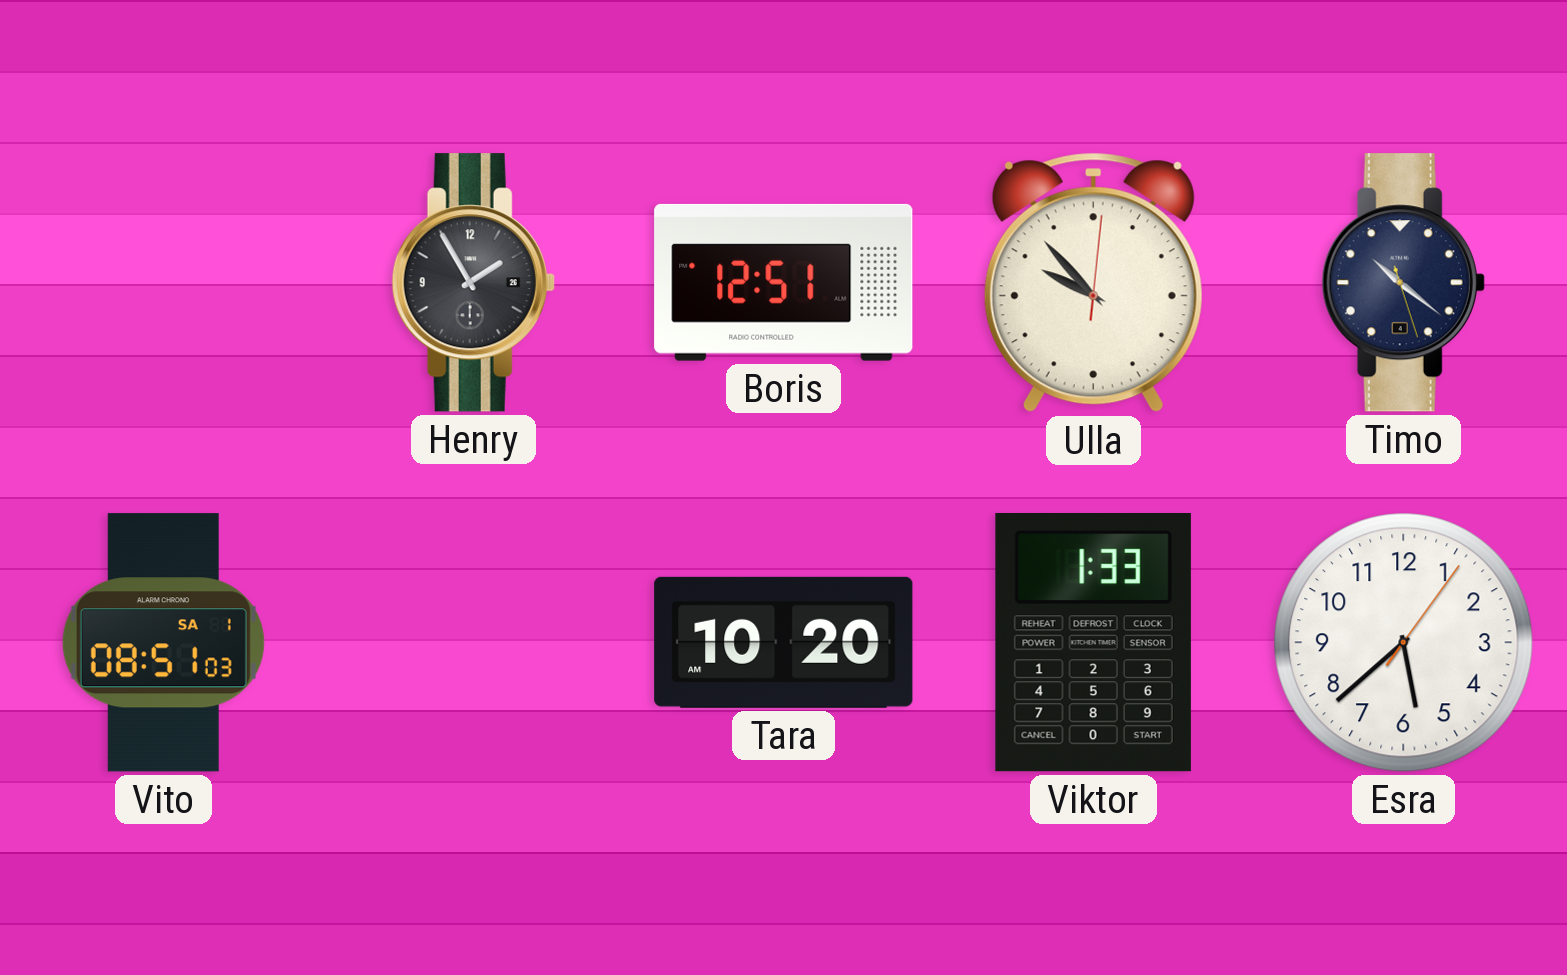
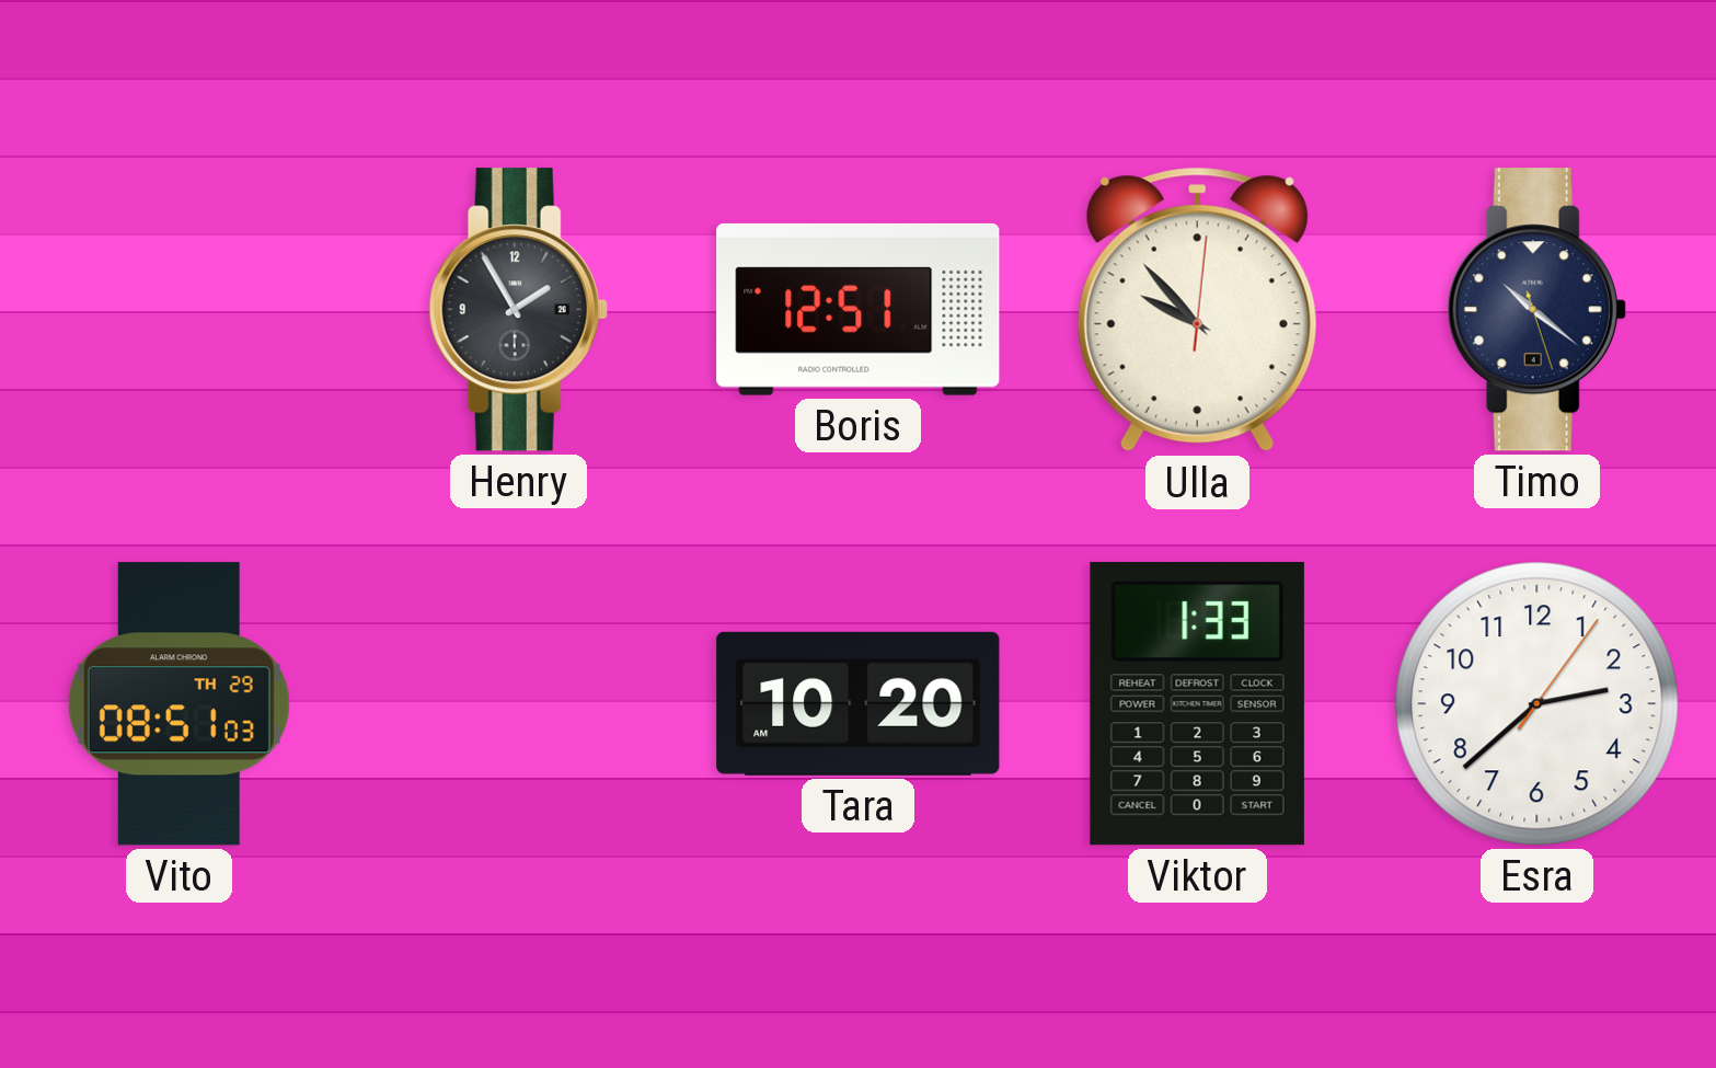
Vito date: SA 1 -> TH 29
Esra: 5:38 -> 2:38
